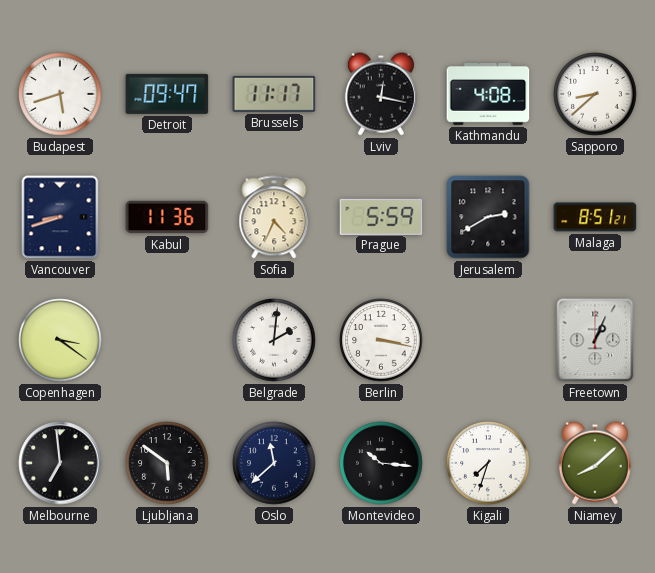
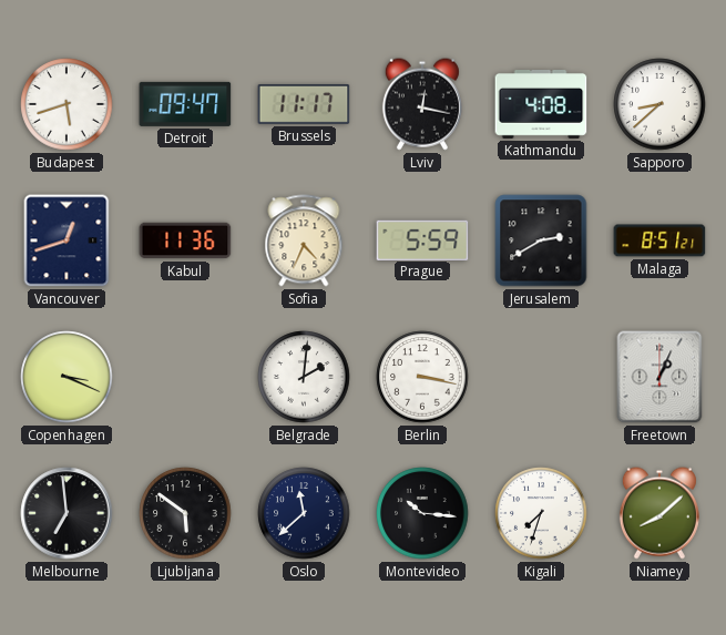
Vancouver: 8:42 -> 12:42
Copenhagen: 3:21 -> 3:19
